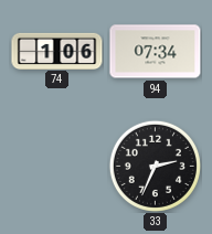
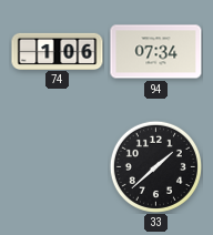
33: 2:34 -> 1:38
